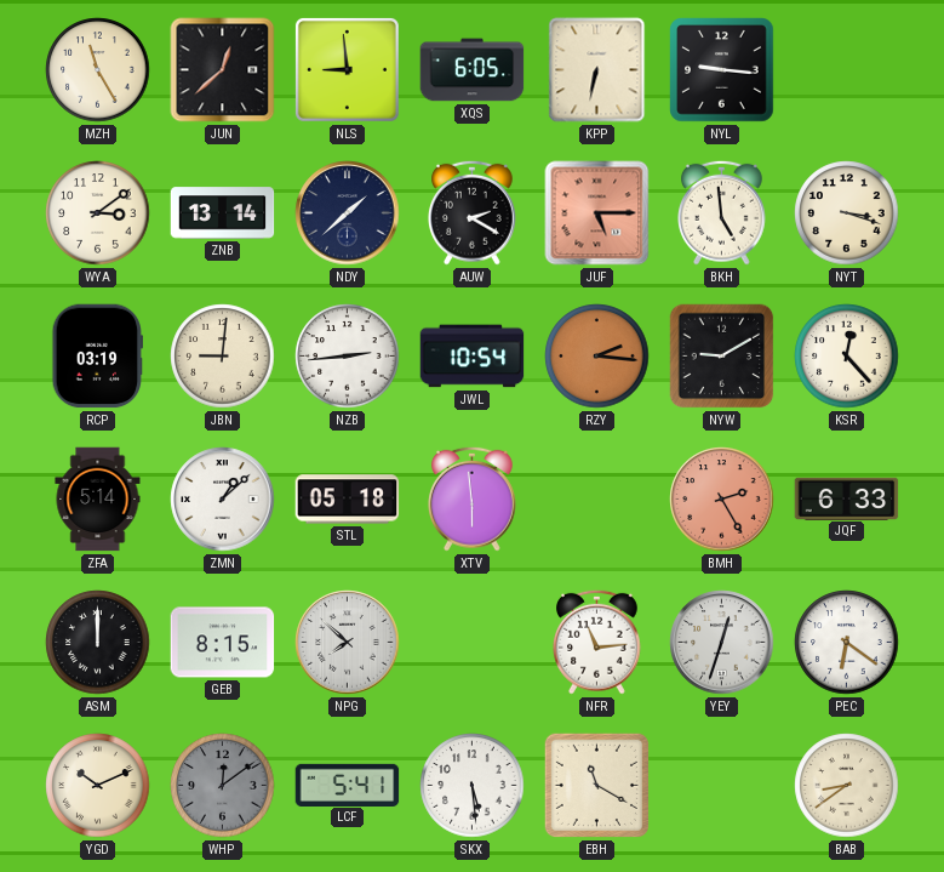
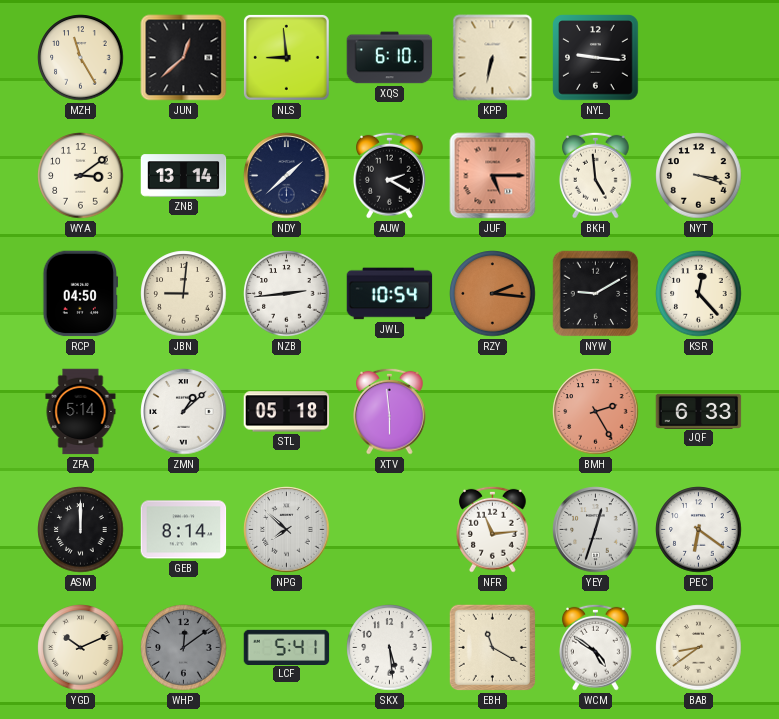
XQS: 6:05 -> 6:10
RCP: 03:19 -> 04:50
GEB: 8:15 -> 8:14
WCM: none -> 4:51
